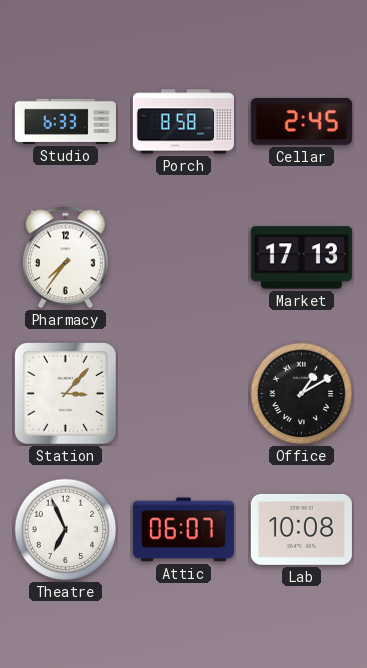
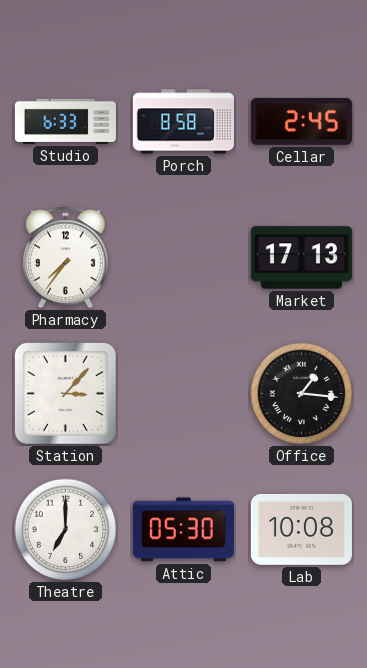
Office: 1:10 -> 1:16
Theatre: 6:56 -> 7:00
Attic: 06:07 -> 05:30
